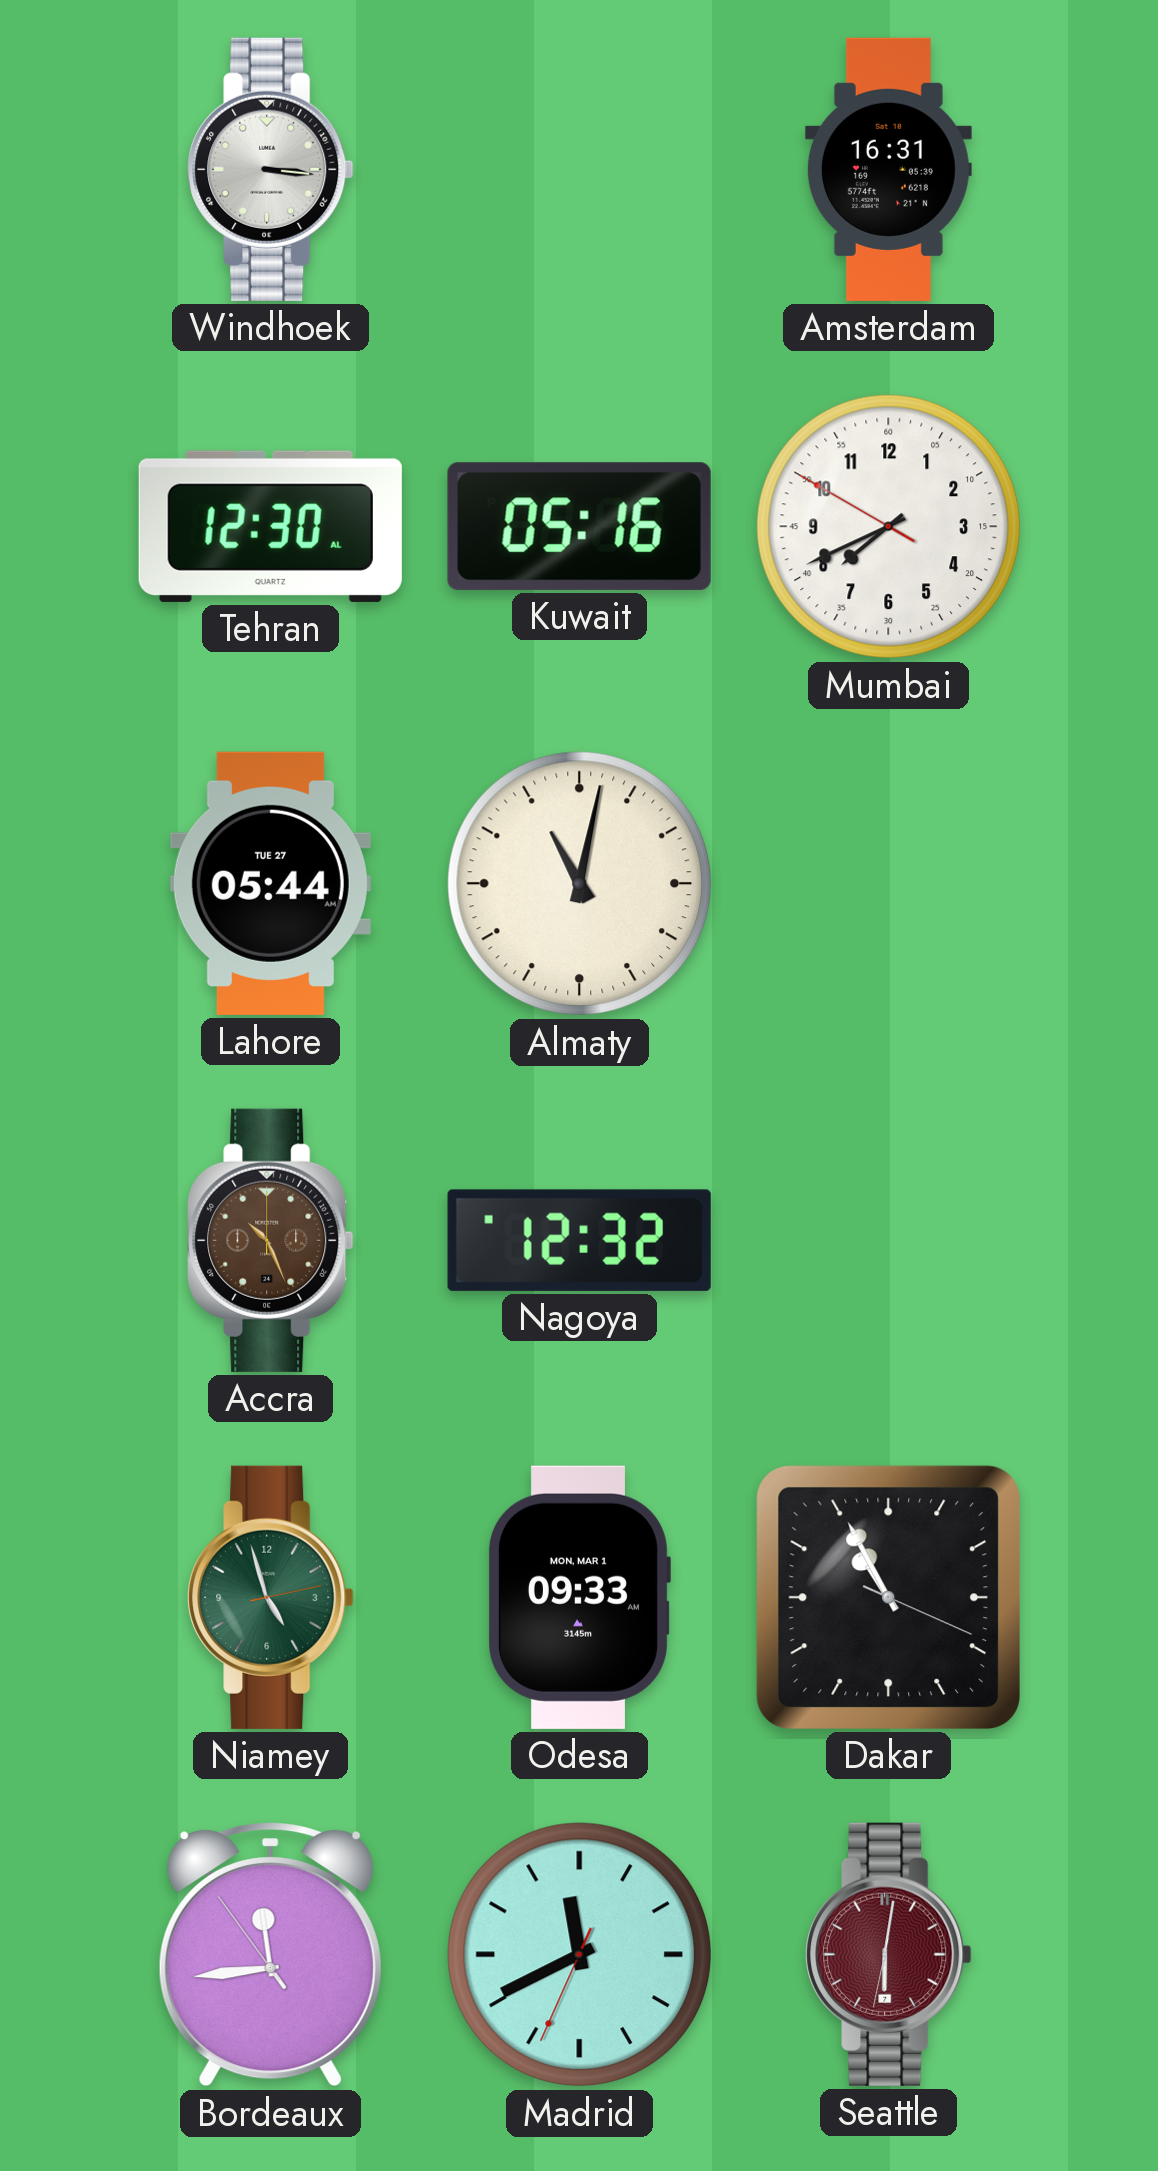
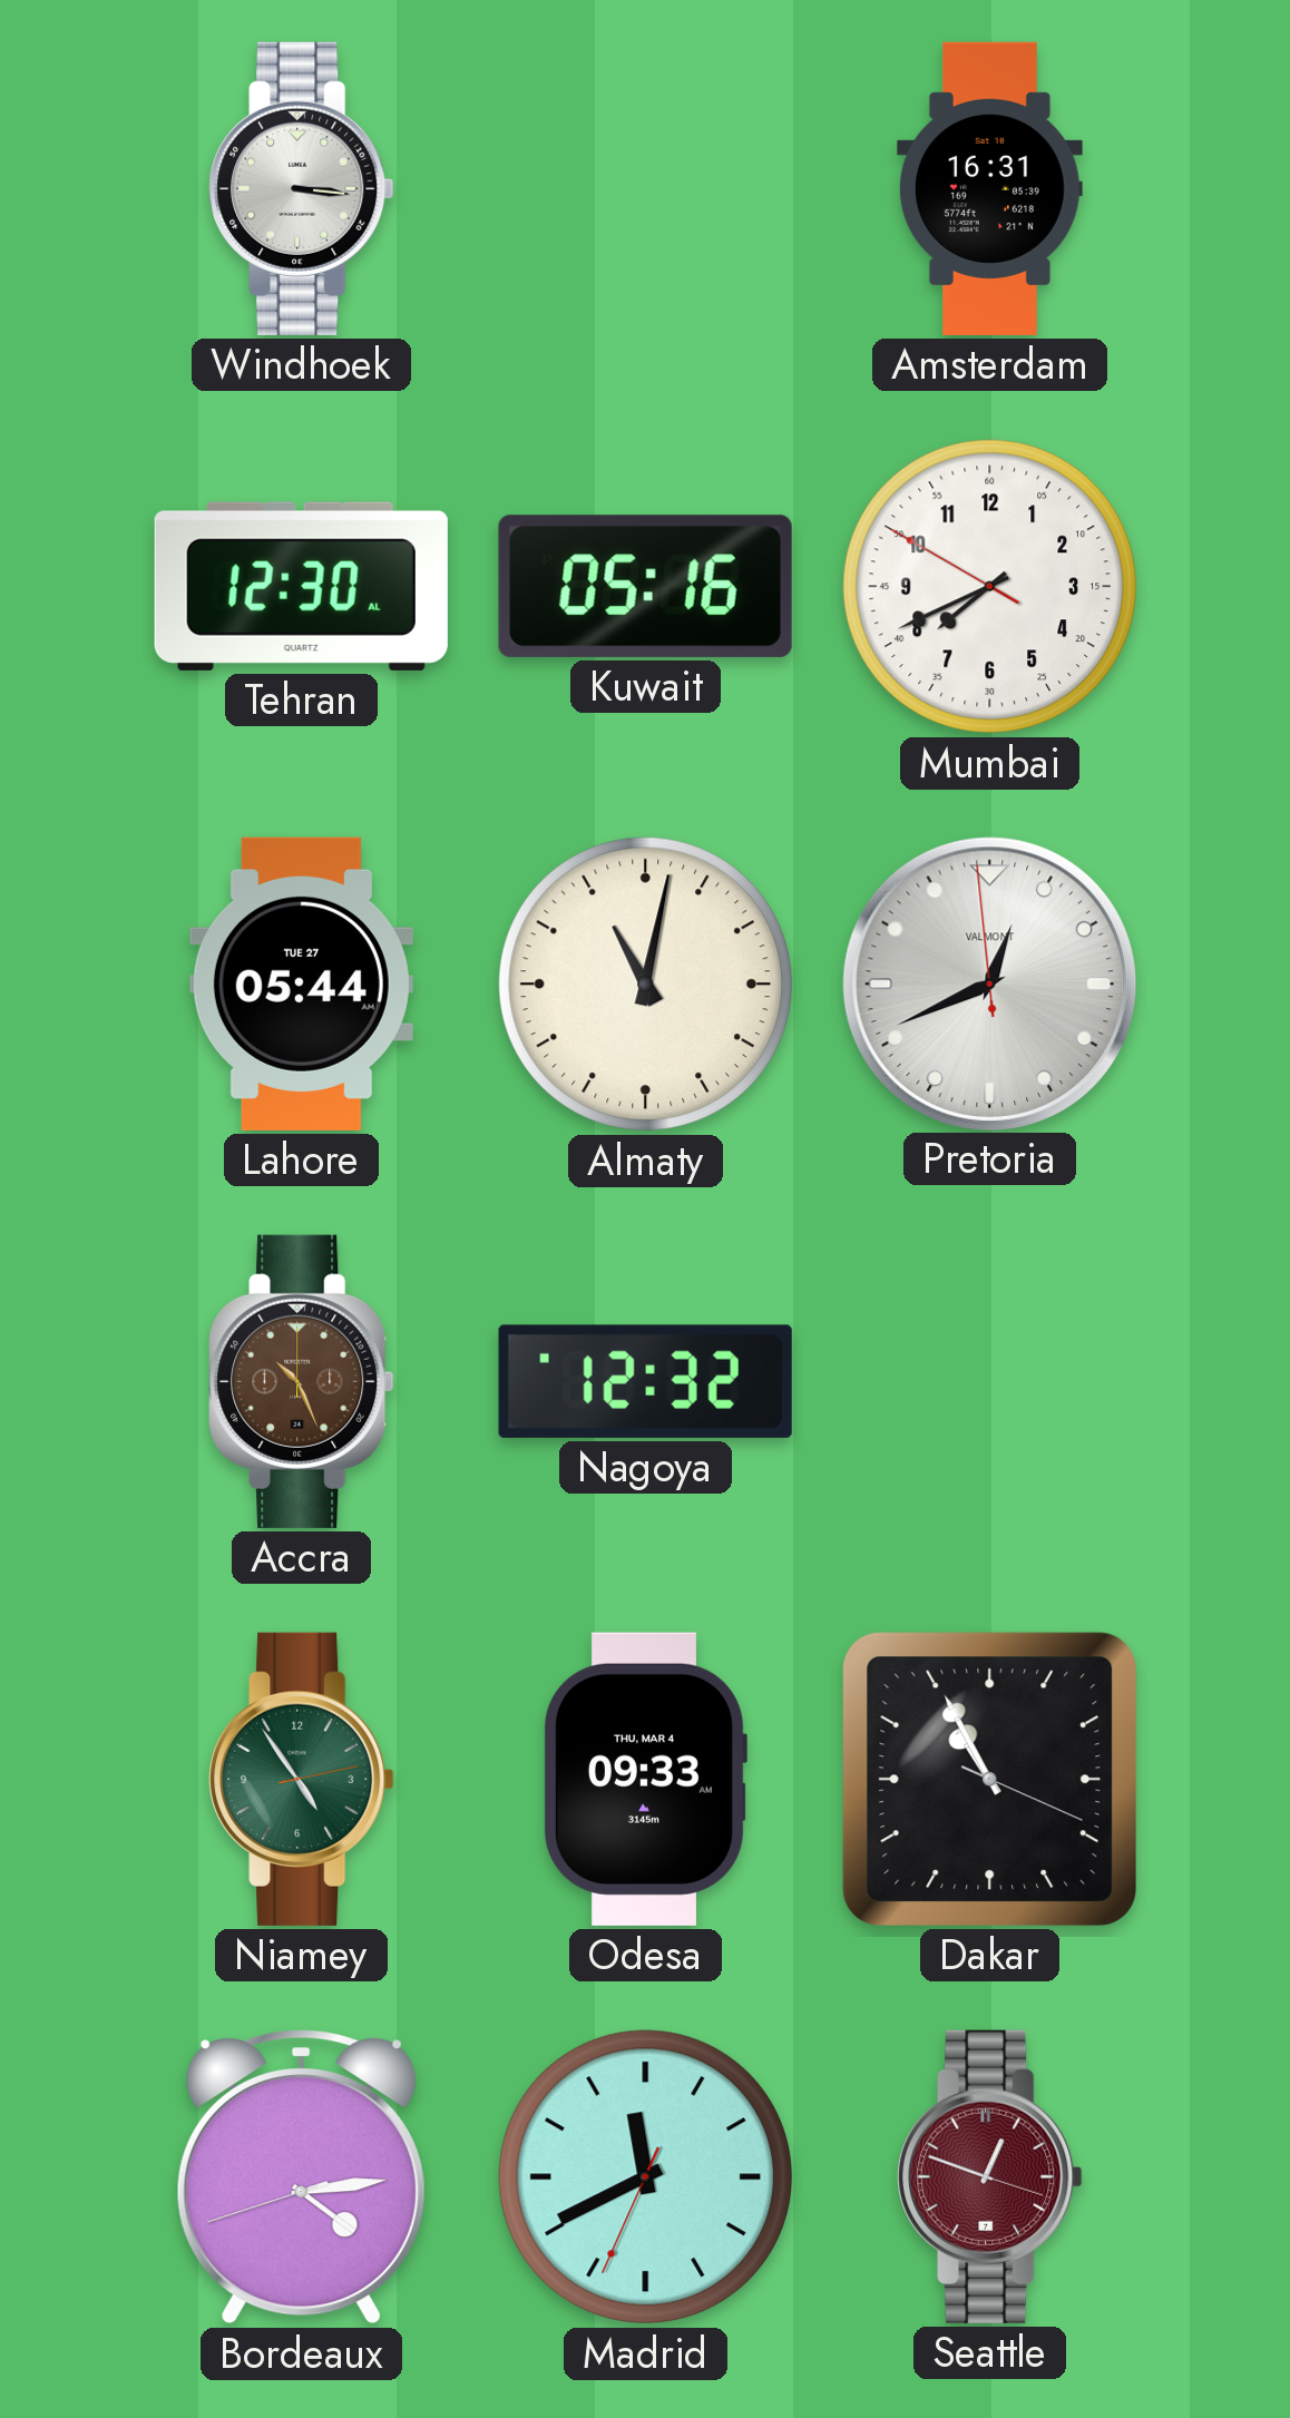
Pretoria: none -> 12:40
Niamey: 4:57 -> 4:54
Odesa date: MON, MAR 1 -> THU, MAR 4
Bordeaux: 11:43 -> 4:13
Seattle: 6:01 -> 12:48
